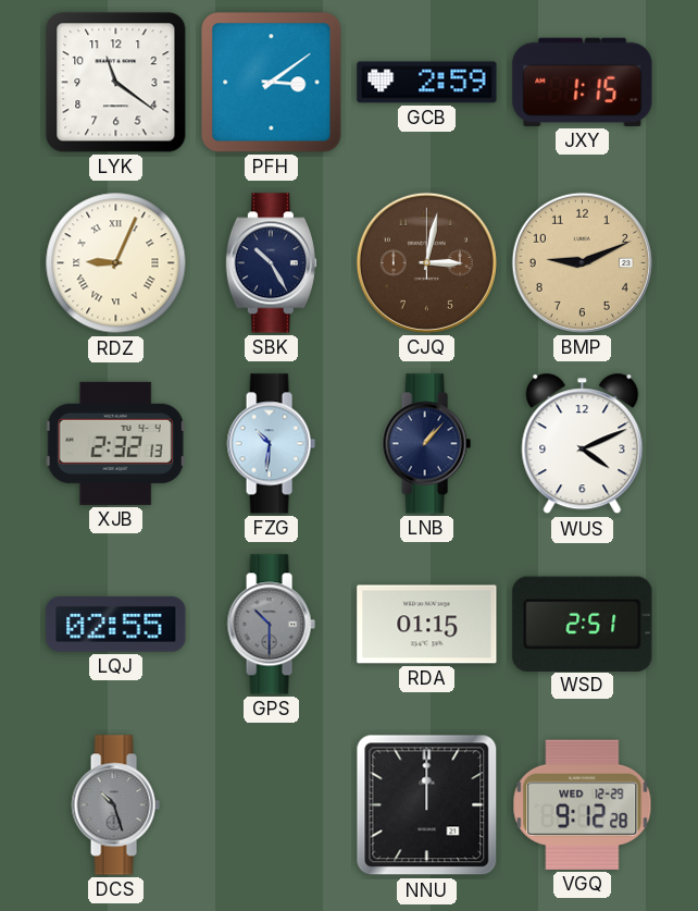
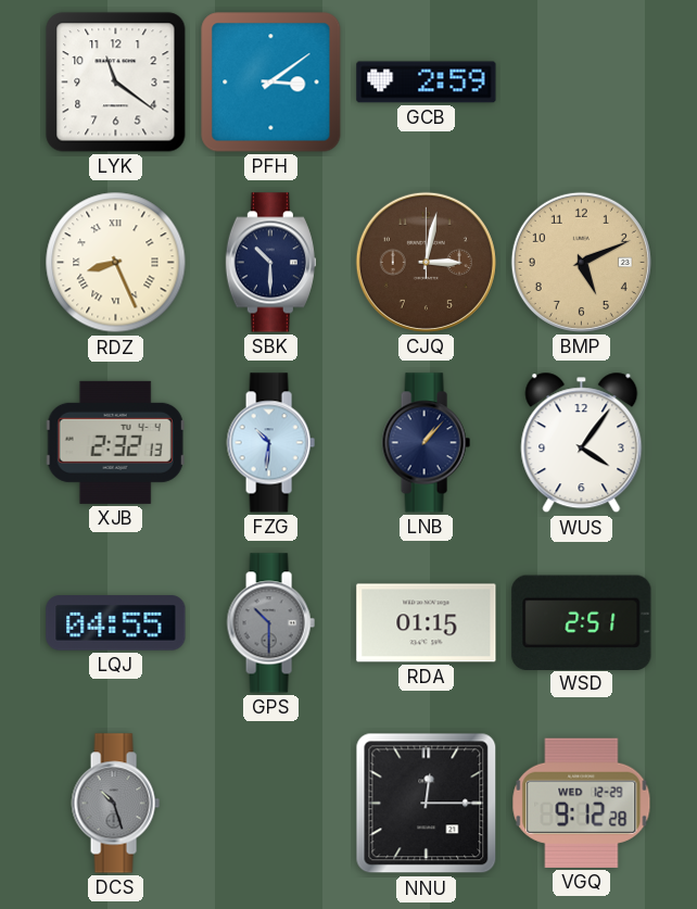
JXY: 1:15 -> none
RDZ: 9:04 -> 8:26
SBK: 10:25 -> 10:30
BMP: 9:11 -> 5:11
WUS: 4:11 -> 4:06
LQJ: 02:55 -> 04:55
NNU: 12:00 -> 12:15
